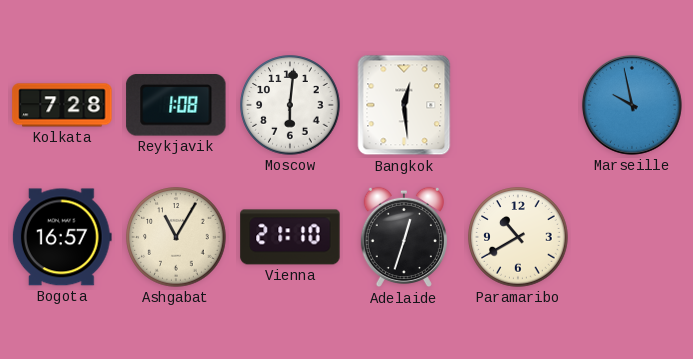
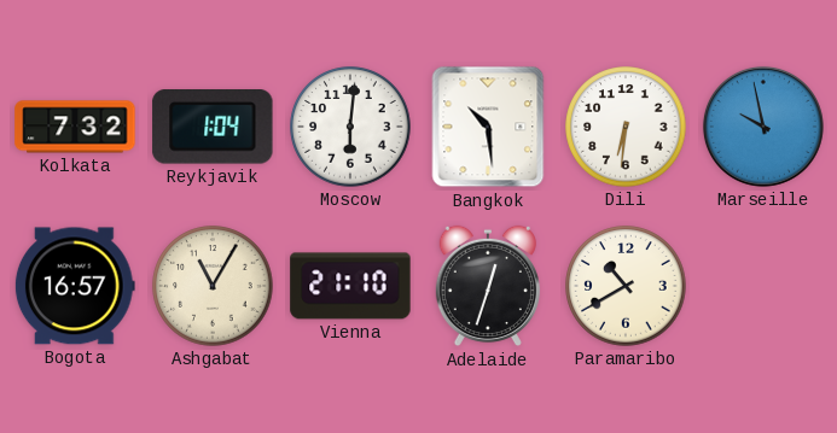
Kolkata: 7:28 -> 7:32
Reykjavik: 1:08 -> 1:04
Bangkok: 12:29 -> 10:29
Dili: none -> 6:31
